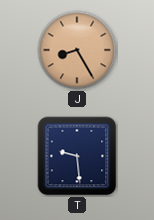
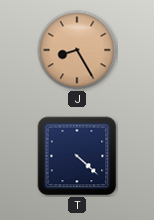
T: 9:29 -> 4:22
